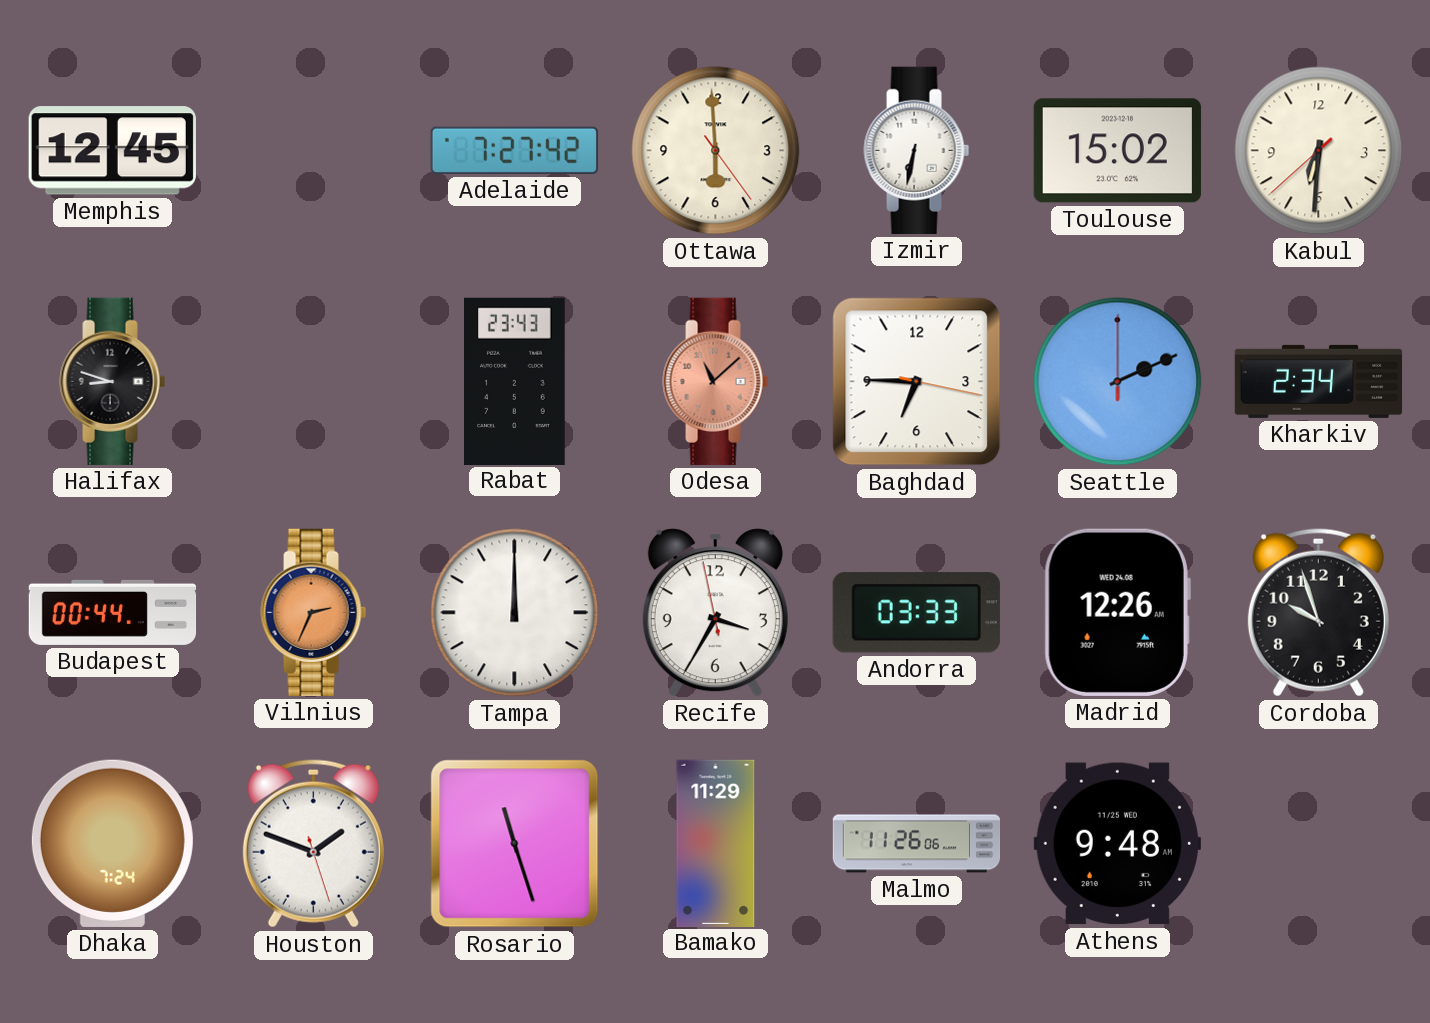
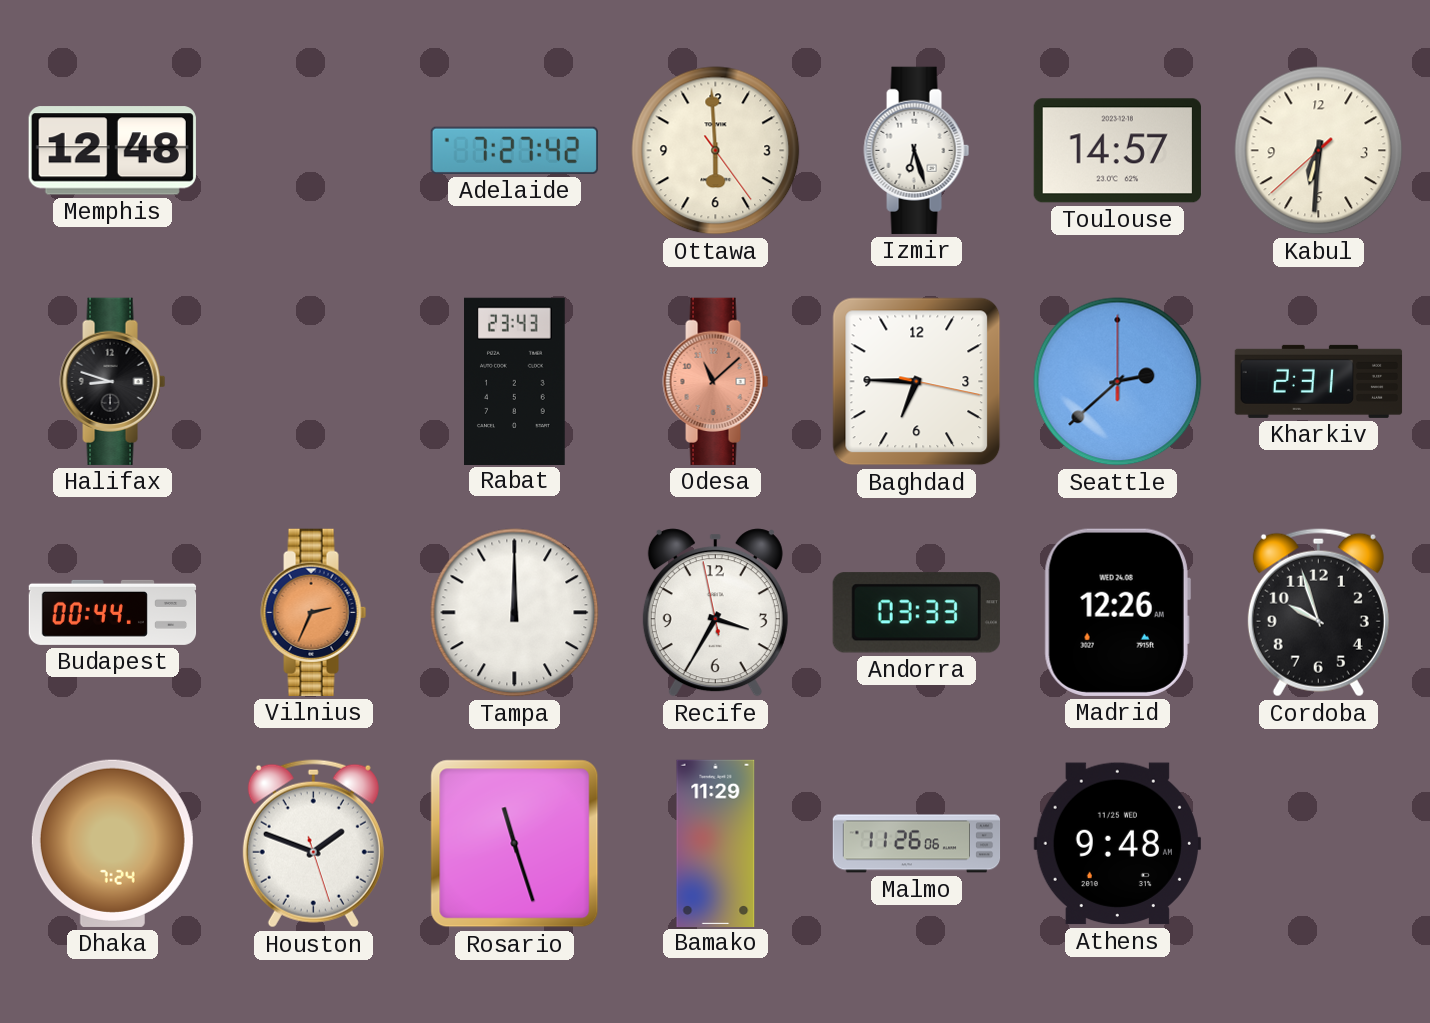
Memphis: 12:45 -> 12:48
Izmir: 6:32 -> 6:27
Toulouse: 15:02 -> 14:57
Seattle: 2:11 -> 2:38
Kharkiv: 2:34 -> 2:31
